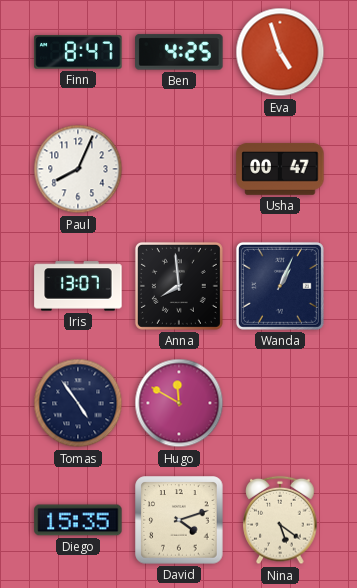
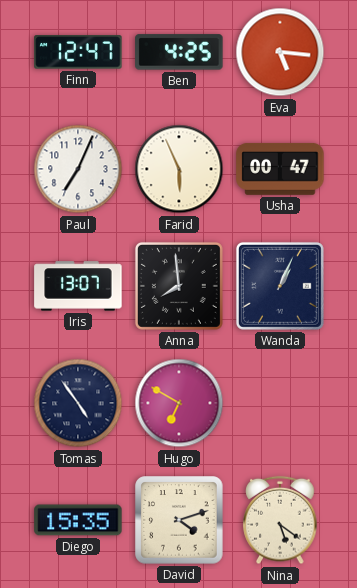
Finn: 8:47 -> 12:47
Eva: 4:57 -> 5:16
Paul: 8:04 -> 7:04
Farid: none -> 5:56
Hugo: 11:50 -> 6:50
